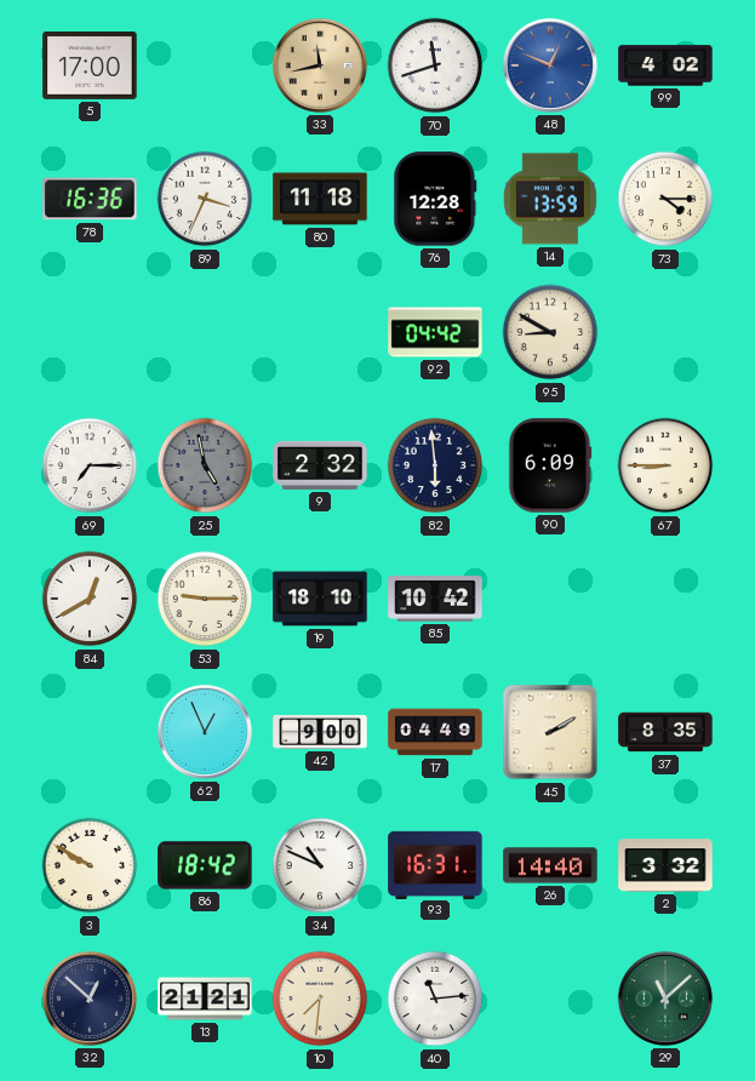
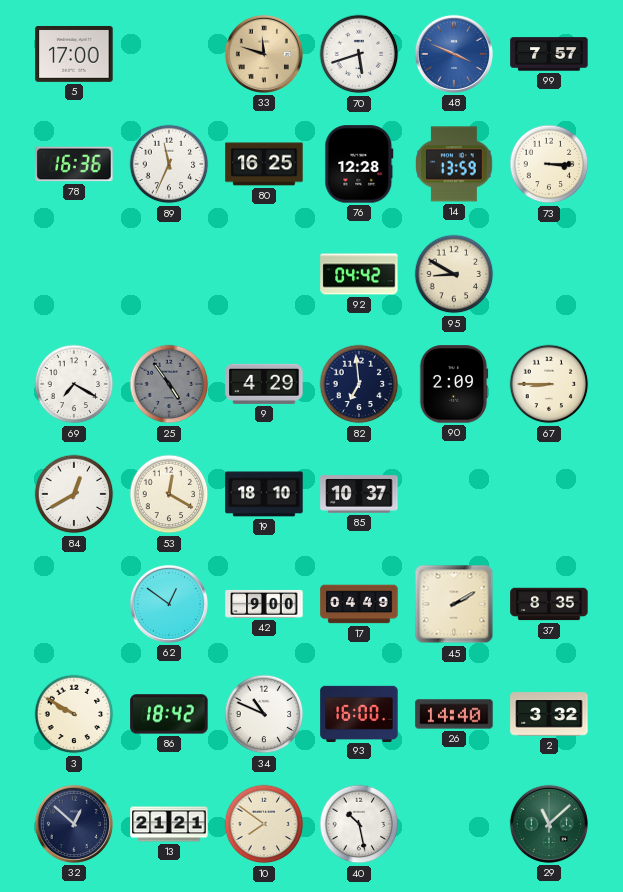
33: 11:43 -> 11:48
70: 11:42 -> 5:42
48: 12:49 -> 3:49
99: 4:02 -> 7:57
89: 3:34 -> 11:34
80: 11:18 -> 16:25
73: 4:15 -> 3:15
69: 7:15 -> 7:20
25: 4:58 -> 4:54
9: 2:32 -> 4:29
82: 5:59 -> 6:59
90: 6:09 -> 2:09
53: 9:15 -> 12:20
85: 10:42 -> 10:37
62: 12:56 -> 12:51
93: 16:31 -> 16:00
10: 7:31 -> 7:51
40: 11:14 -> 10:28
